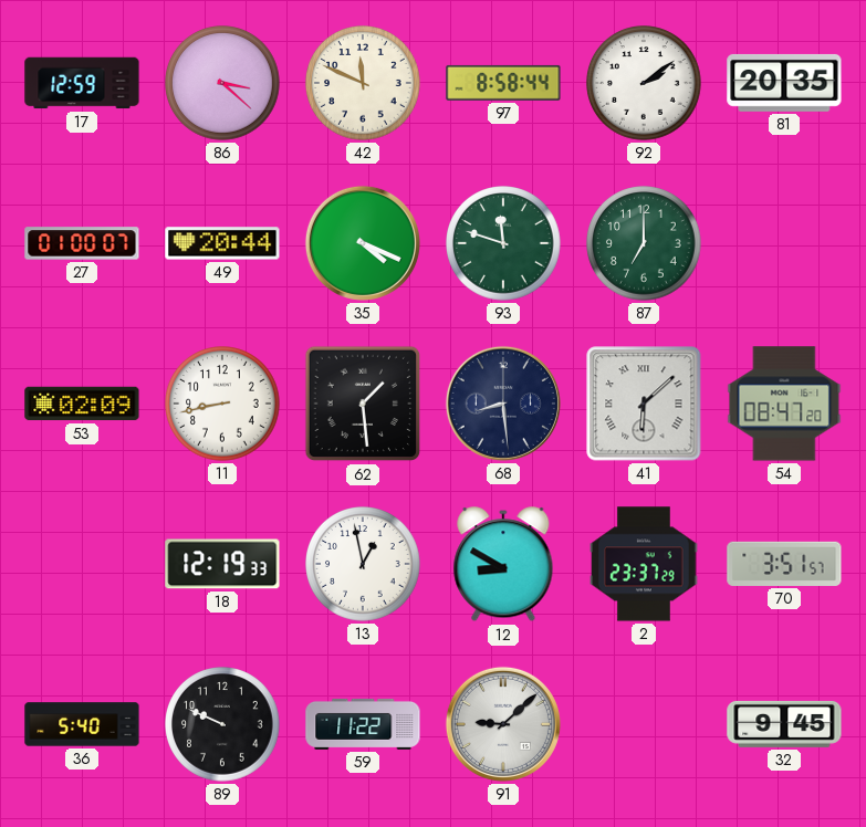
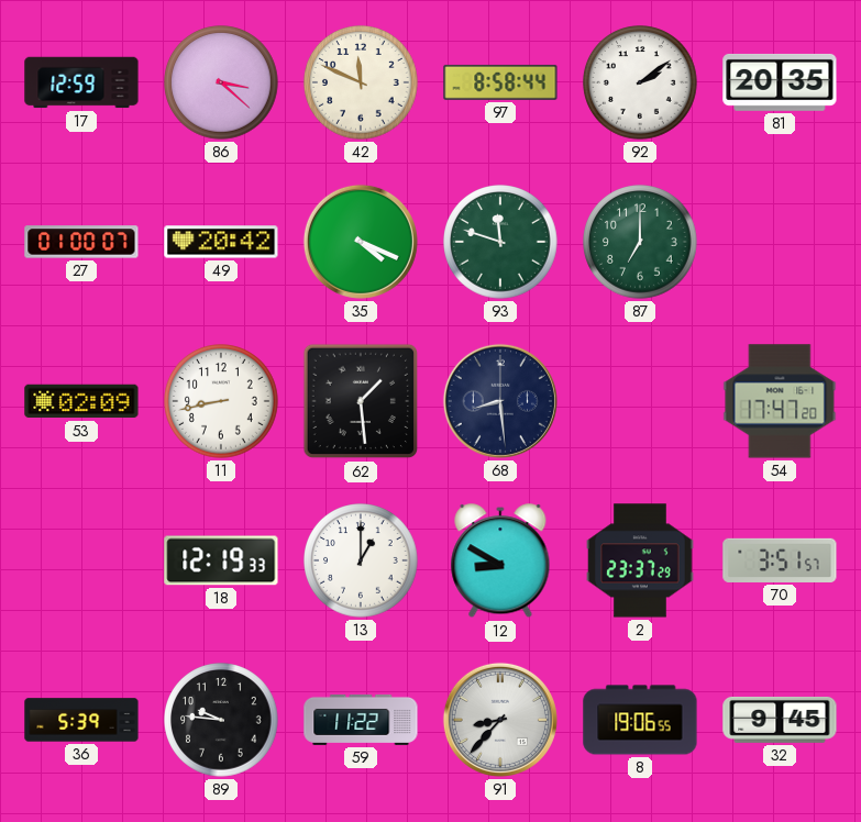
49: 20:44 -> 20:42
41: 6:08 -> none
54: 08:47 -> 17:47
13: 12:58 -> 1:00
36: 5:40 -> 5:39
89: 9:49 -> 9:46
91: 9:08 -> 8:37
8: none -> 19:06
